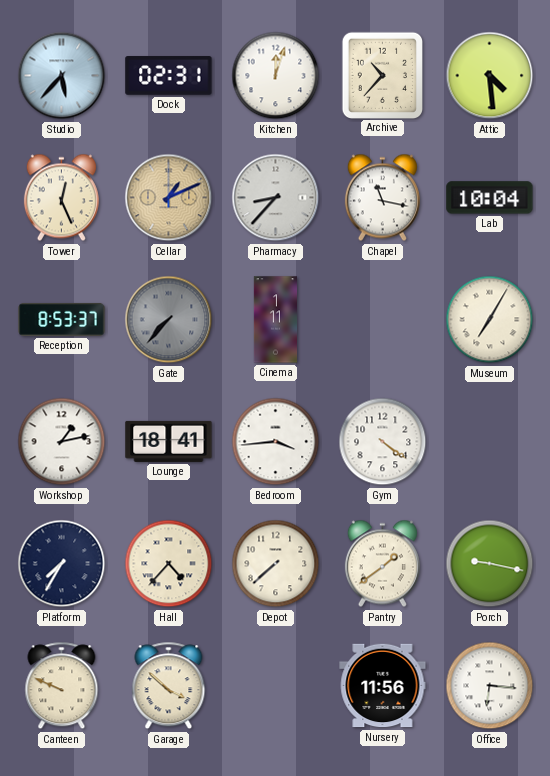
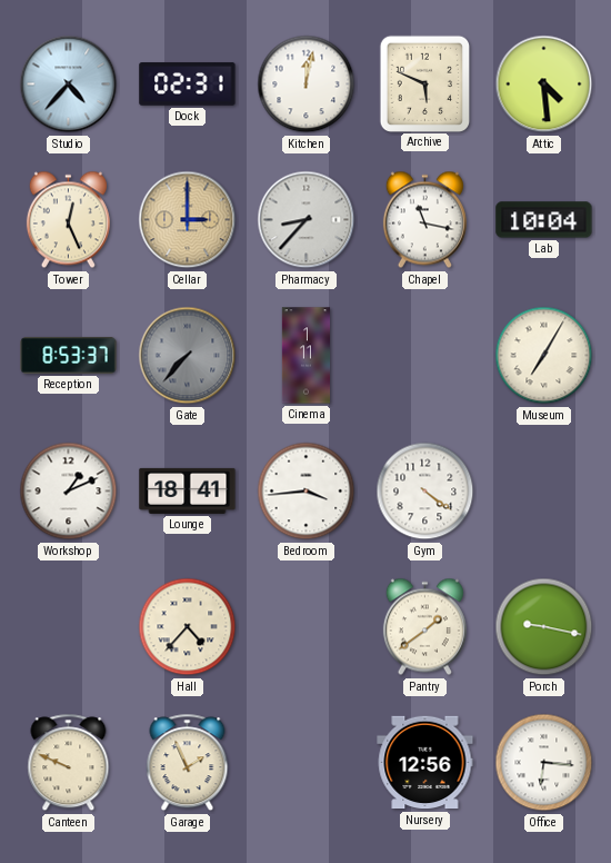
Studio: 5:37 -> 4:37
Kitchen: 12:03 -> 12:02
Archive: 10:37 -> 5:49
Cellar: 1:11 -> 3:00
Workshop: 1:13 -> 1:11
Platform: 7:35 -> none
Depot: 7:38 -> none
Garage: 3:52 -> 1:56
Nursery: 11:56 -> 12:56
